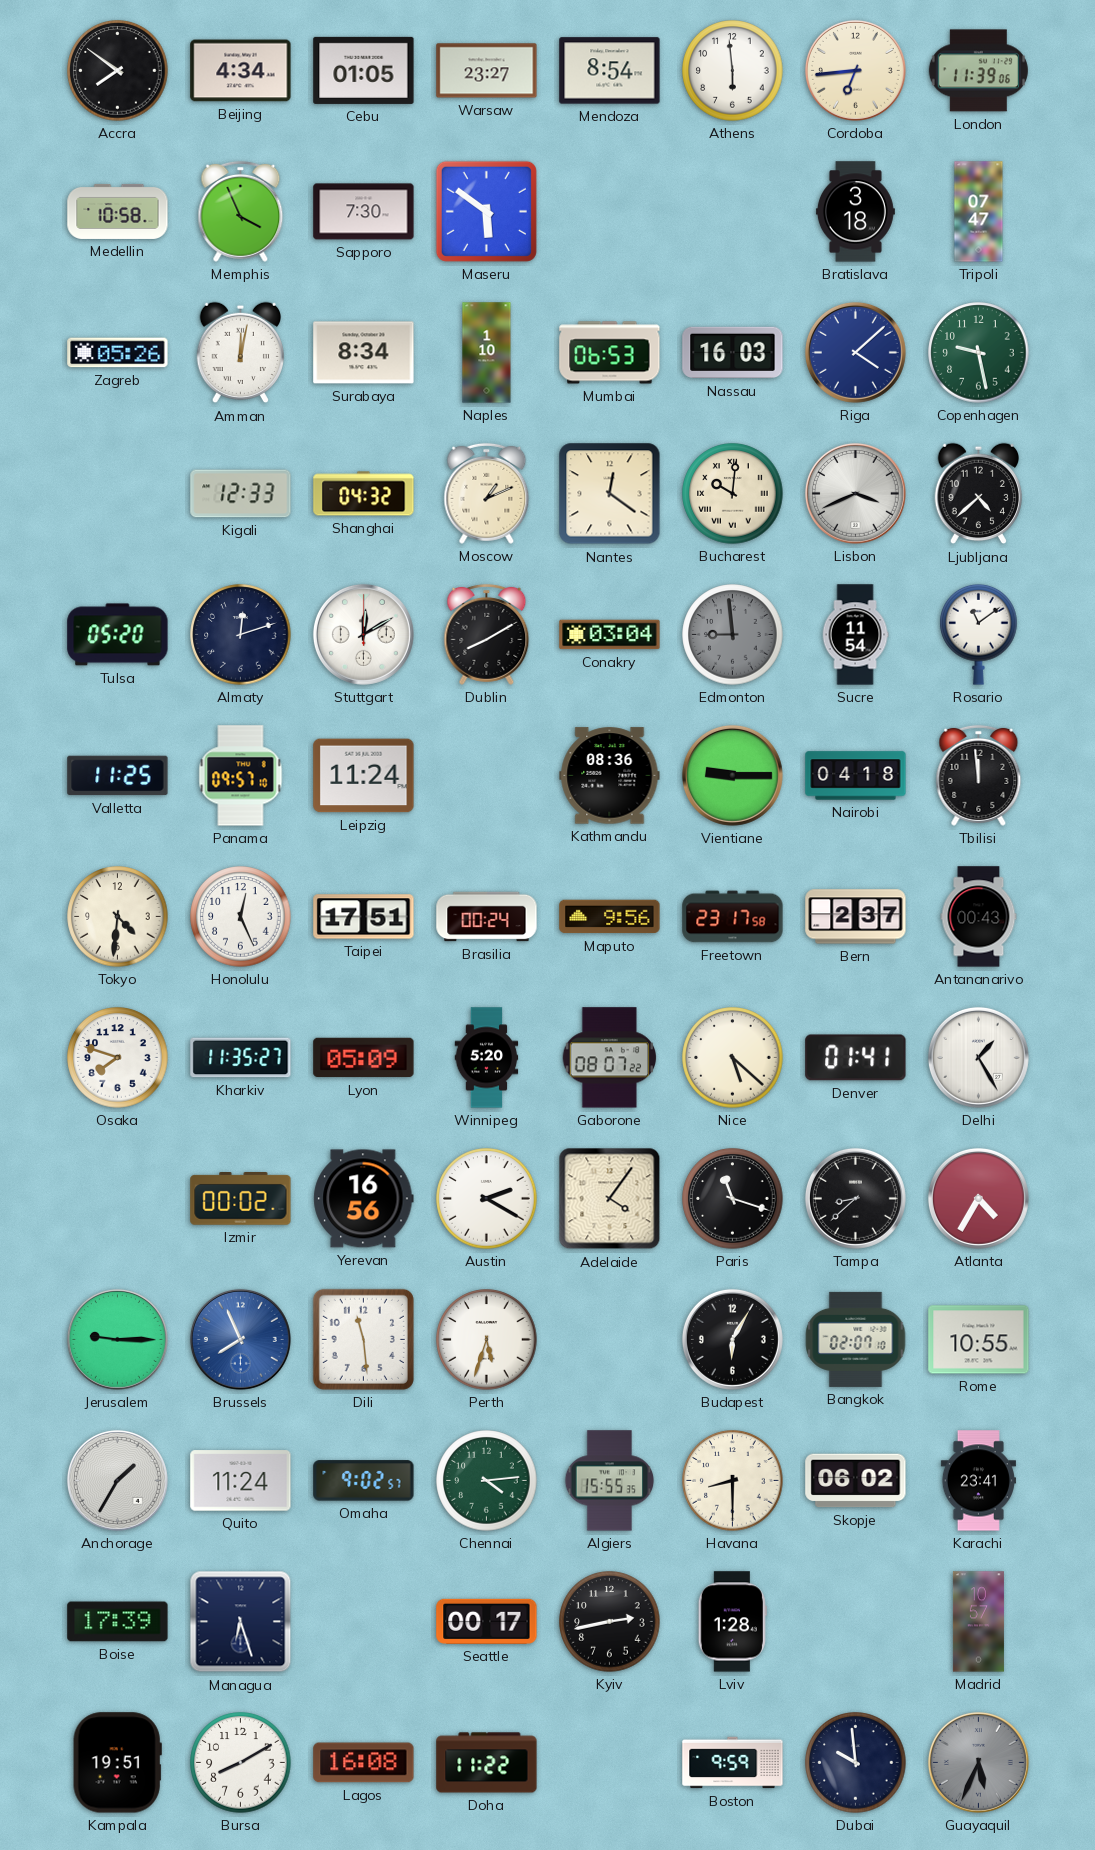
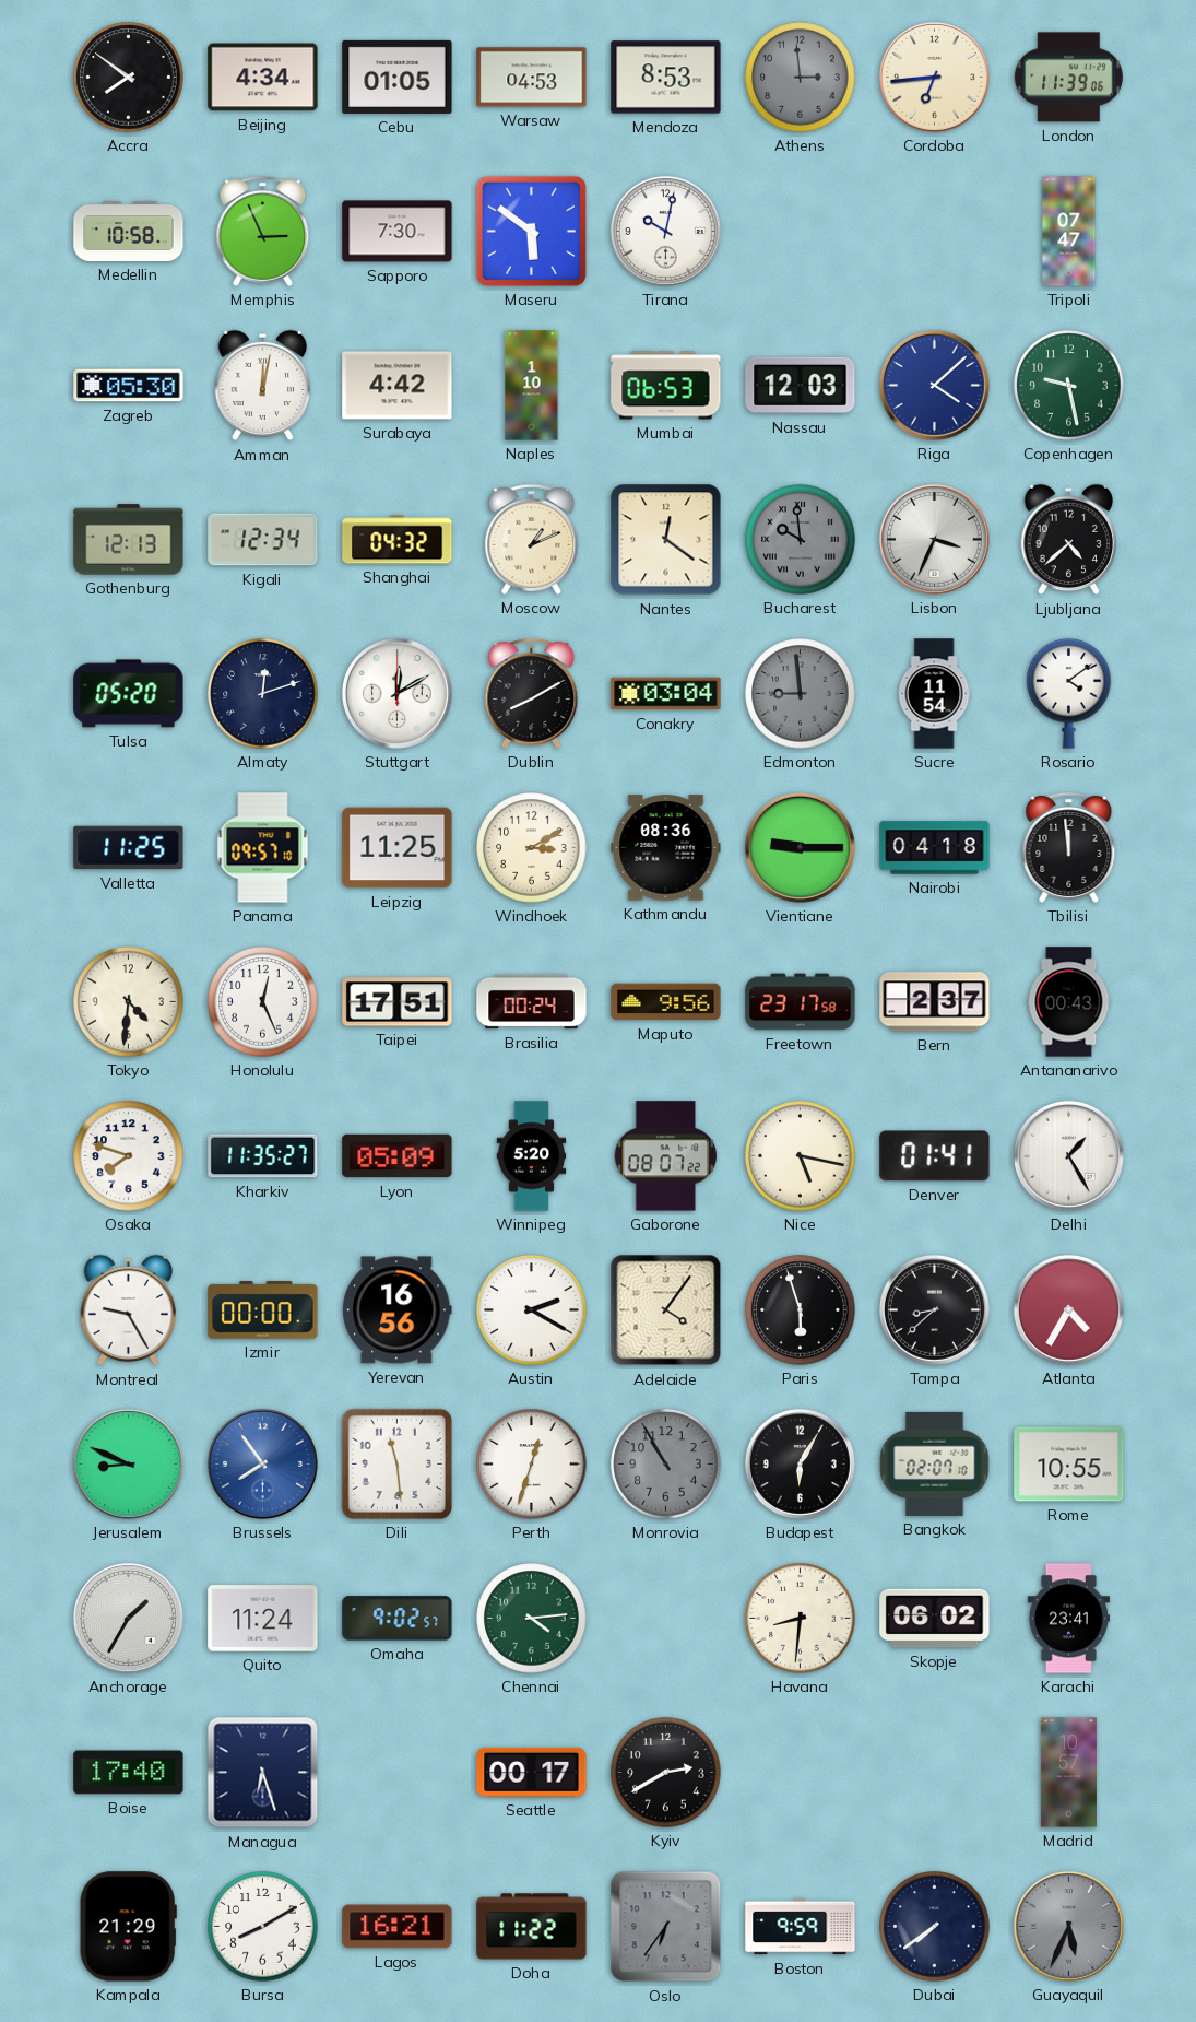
Warsaw: 23:27 -> 04:53
Mendoza: 8:54 -> 8:53
Athens: 5:59 -> 2:59
Athens dial: white -> grey
Memphis: 3:56 -> 2:56
Tirana: none -> 10:02
Bratislava: 3:18 -> none
Zagreb: 05:26 -> 05:30
Surabaya: 8:34 -> 4:42
Nassau: 16:03 -> 12:03
Gothenburg: none -> 12:13
Kigali: 12:33 -> 12:34
Bucharest: 10:01 -> 9:59
Bucharest dial: cream -> grey
Lisbon: 3:41 -> 3:34
Rosario: 11:09 -> 4:09
Leipzig: 11:24 -> 11:25
Windhoek: none -> 3:10
Nice: 5:22 -> 5:17
Montreal: none -> 9:25
Izmir: 00:02 -> 00:00
Paris: 11:18 -> 5:57
Jerusalem: 9:15 -> 8:49
Brussels: 7:56 -> 7:54
Perth: 5:33 -> 12:33
Monrovia: none -> 10:55
Algiers: 15:55 -> none
Havana: 8:30 -> 8:31
Boise: 17:39 -> 17:40
Kyiv: 2:43 -> 2:40
Lviv: 1:28 -> none
Kampala: 19:51 -> 21:29
Lagos: 16:08 -> 16:21
Oslo: none -> 6:36
Dubai: 9:59 -> 7:39
